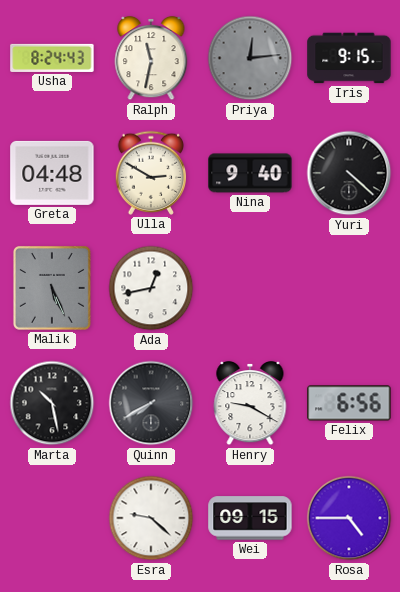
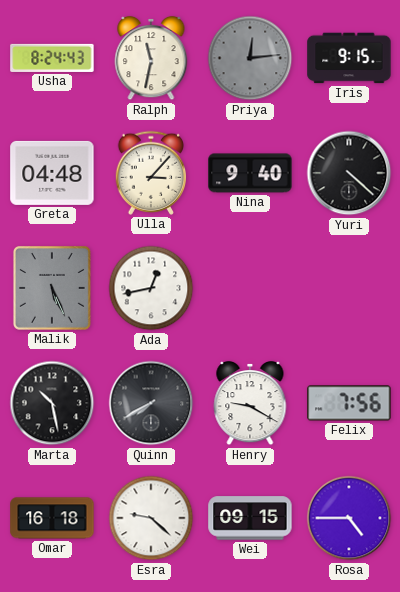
Ulla: 2:50 -> 3:07
Felix: 6:56 -> 7:56
Omar: none -> 16:18
